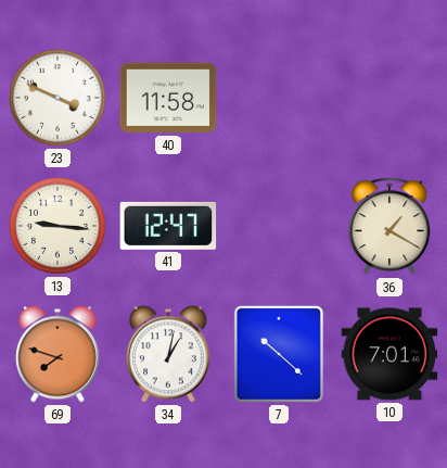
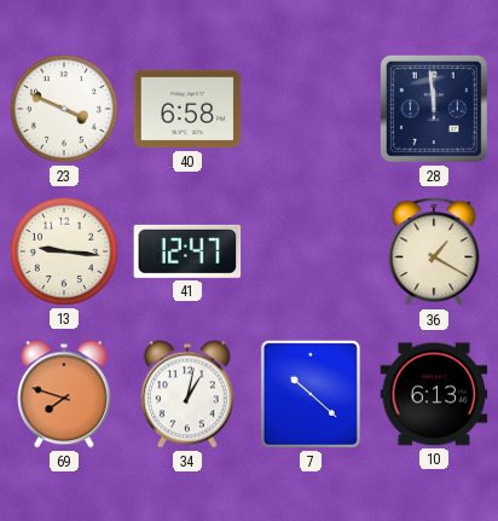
40: 11:58 -> 6:58
28: none -> 11:59
10: 7:01 -> 6:13
